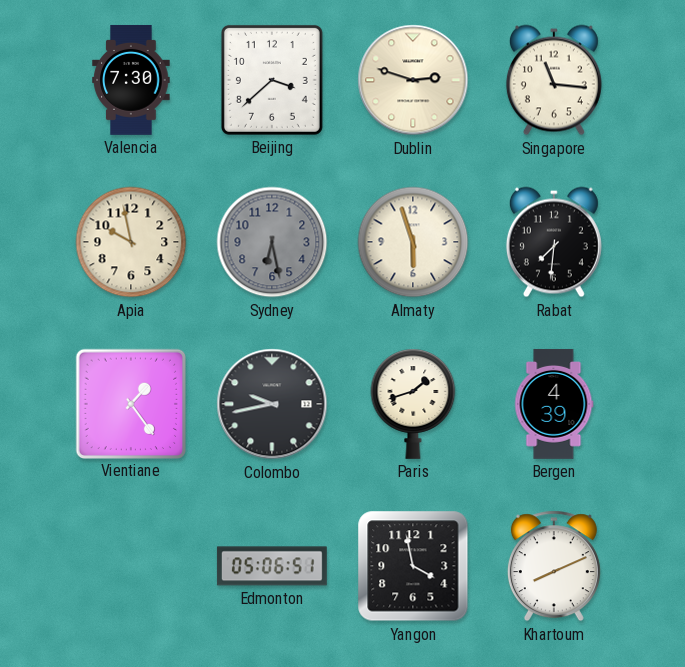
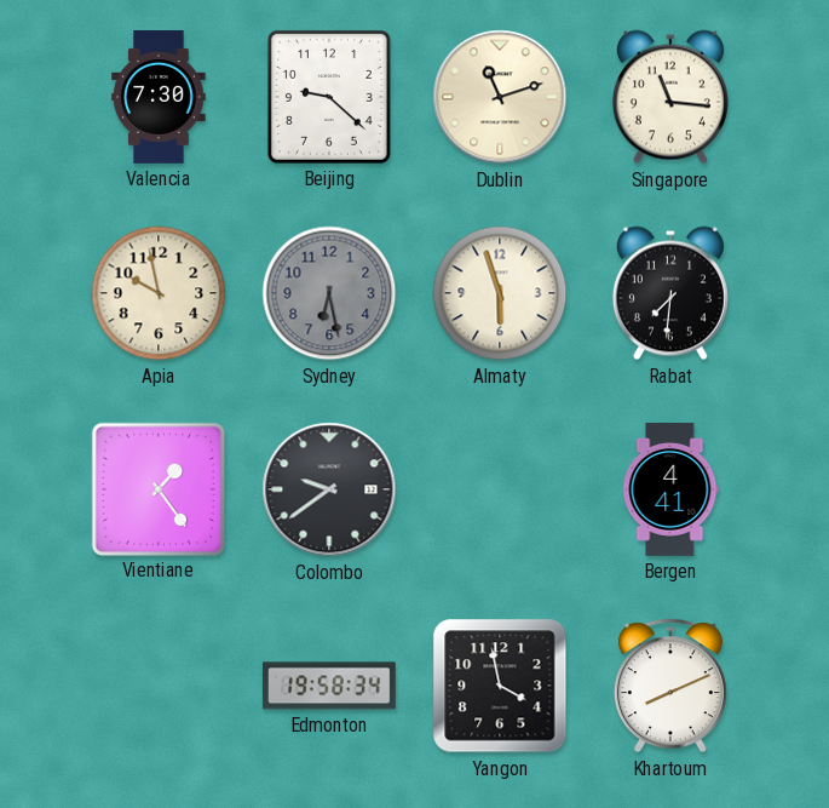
Beijing: 3:38 -> 9:22
Dublin: 2:48 -> 11:12
Colombo: 9:43 -> 9:39
Paris: 1:42 -> none
Bergen: 4:39 -> 4:41
Edmonton: 05:06 -> 19:58
